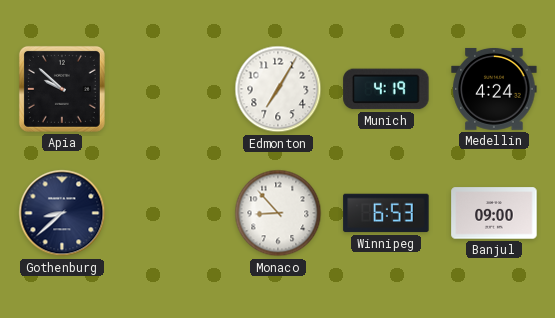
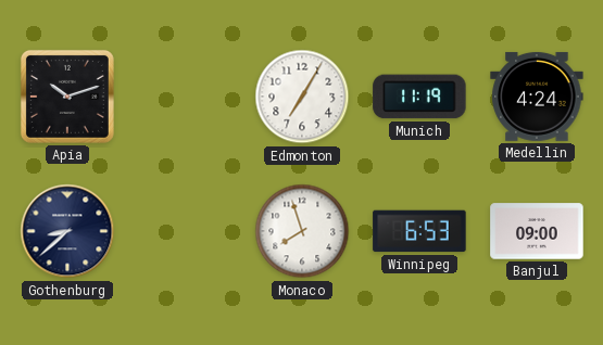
Apia: 9:52 -> 10:12
Munich: 4:19 -> 11:19
Monaco: 8:53 -> 7:57
